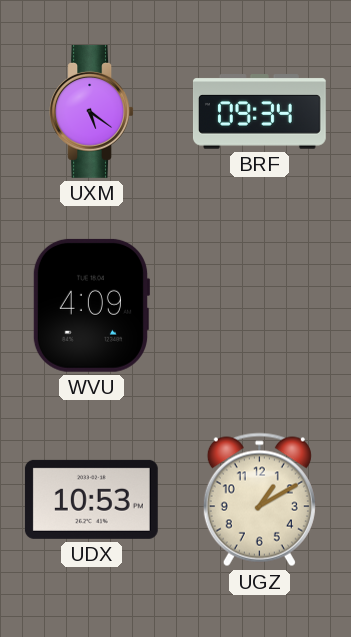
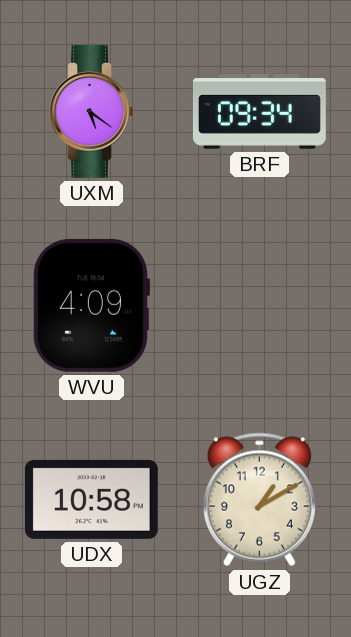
UDX: 10:53 -> 10:58
